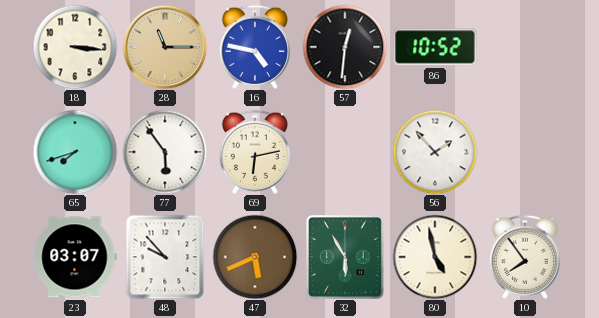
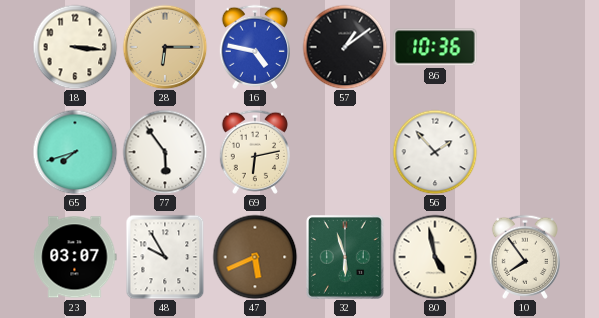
28: 11:15 -> 6:15
57: 12:31 -> 1:09
86: 10:52 -> 10:36
48: 9:53 -> 9:55
32: 5:55 -> 5:57
